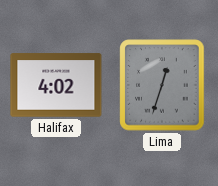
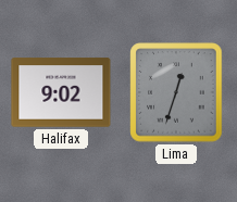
Halifax: 4:02 -> 9:02
